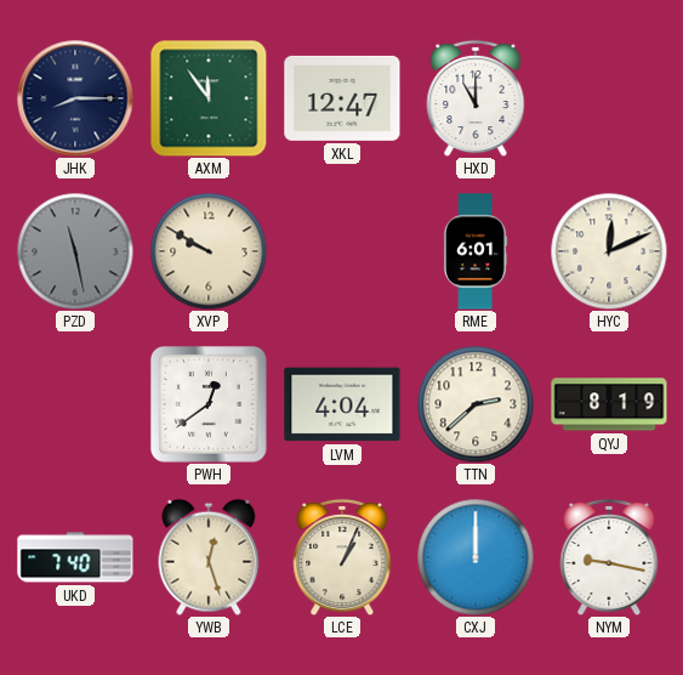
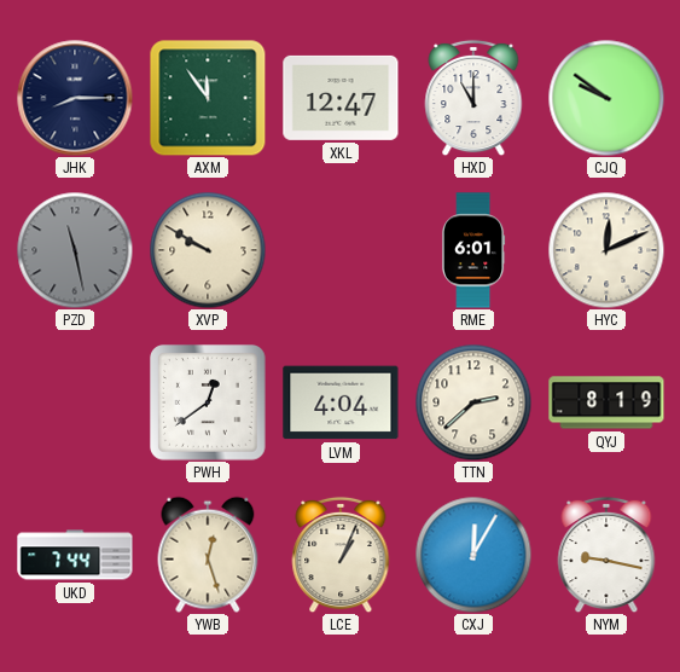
CJQ: none -> 9:51
UKD: 7:40 -> 7:44
CXJ: 12:00 -> 12:05
